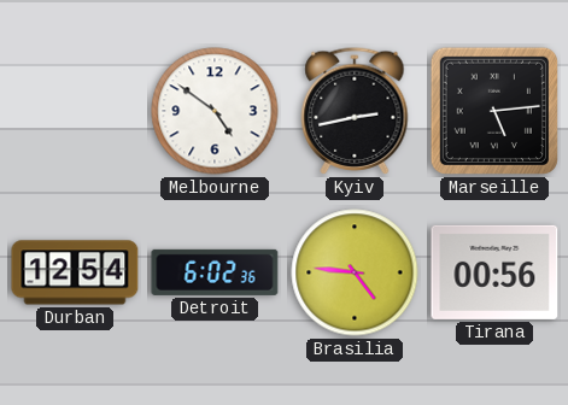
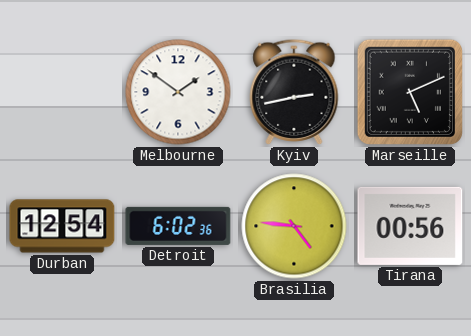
Melbourne: 4:51 -> 1:51
Marseille: 5:14 -> 5:11
